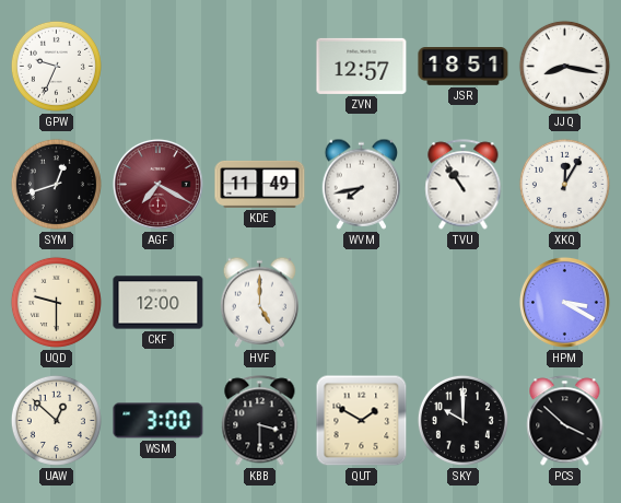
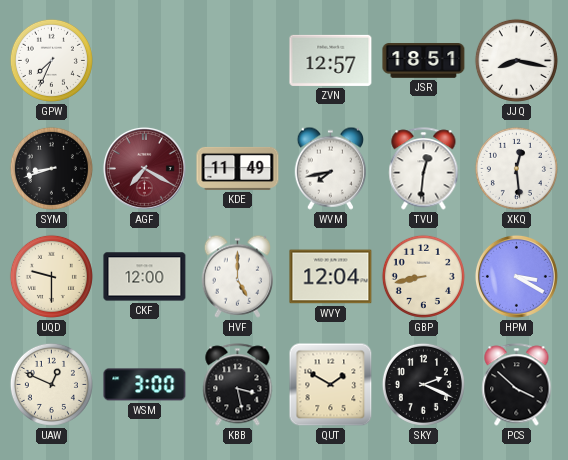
GPW: 9:34 -> 7:34
SYM: 12:42 -> 8:42
TVU: 10:54 -> 12:31
XKQ: 12:05 -> 12:29
WVY: none -> 12:04
GBP: none -> 8:43
UAW: 12:52 -> 12:49
KBB: 3:30 -> 3:28
SKY: 10:00 -> 2:19
